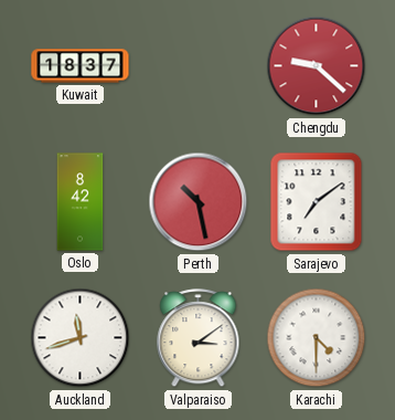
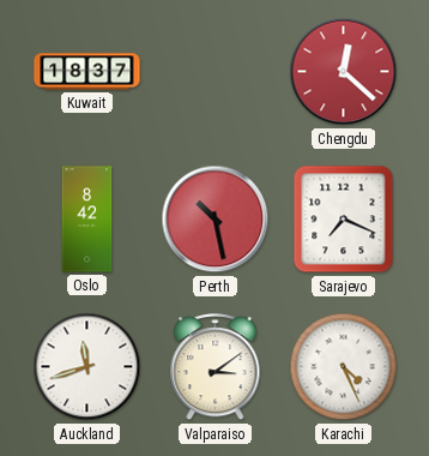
Chengdu: 9:22 -> 12:22
Sarajevo: 7:09 -> 7:19
Karachi: 4:30 -> 4:26
